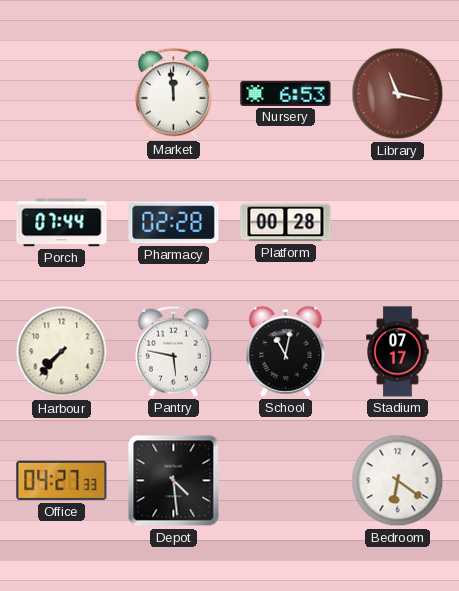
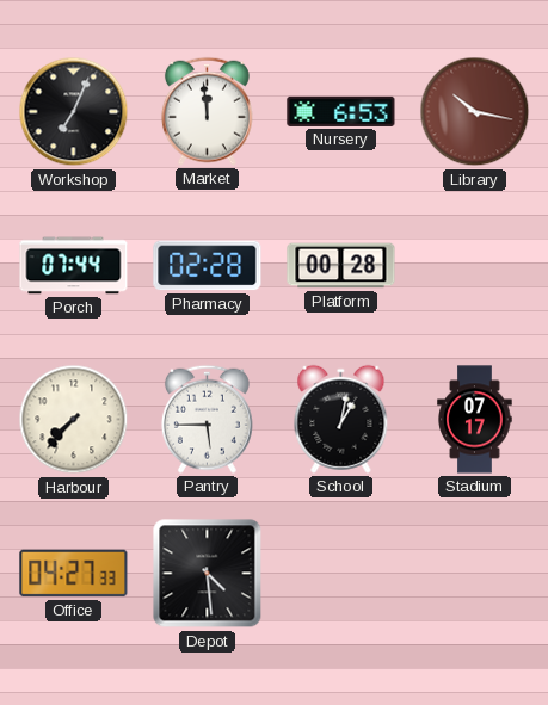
Workshop: none -> 7:04
Library: 11:17 -> 10:17
Pantry: 5:47 -> 5:45
School: 11:02 -> 1:02
Bedroom: 6:21 -> none
